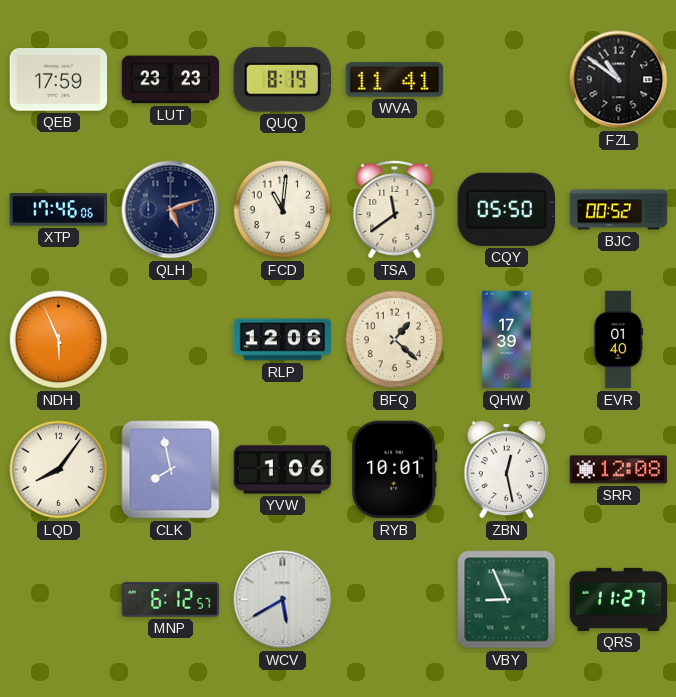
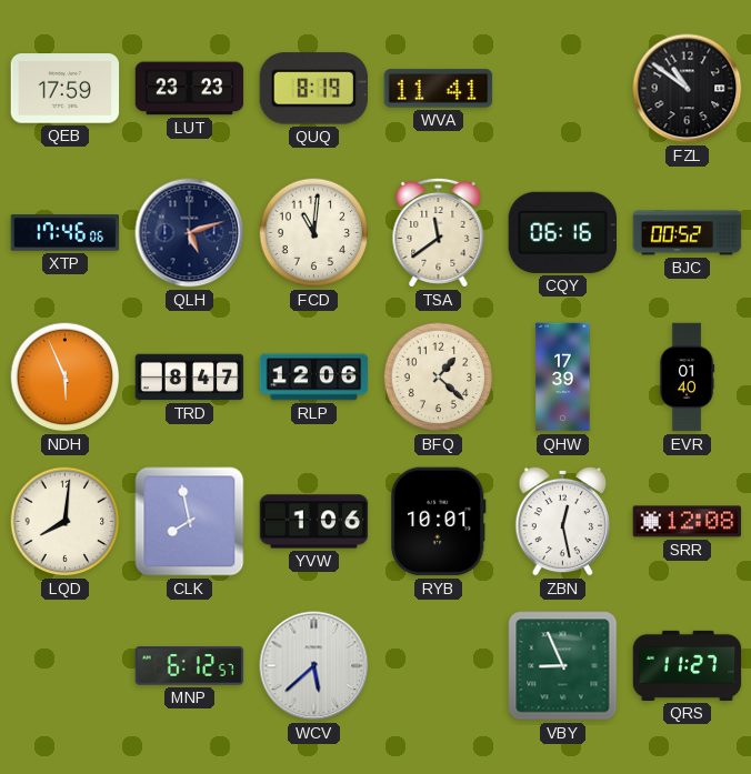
CQY: 05:50 -> 06:16
TRD: none -> 8:47
LQD: 8:06 -> 8:01
WCV: 5:40 -> 5:38
